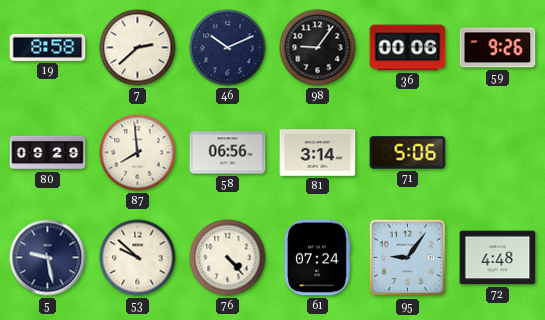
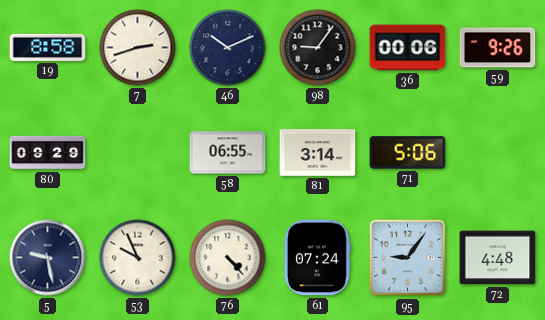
7: 2:38 -> 2:42
87: 7:59 -> none
58: 06:56 -> 06:55
53: 9:52 -> 9:56
